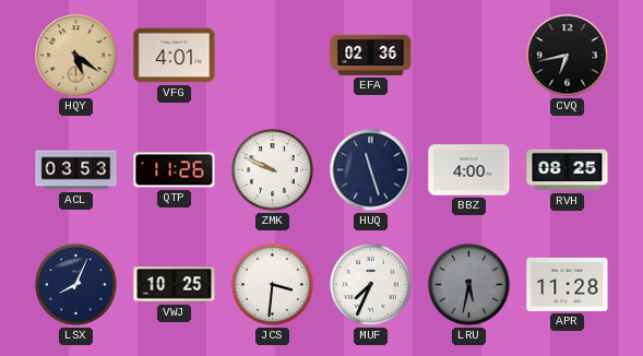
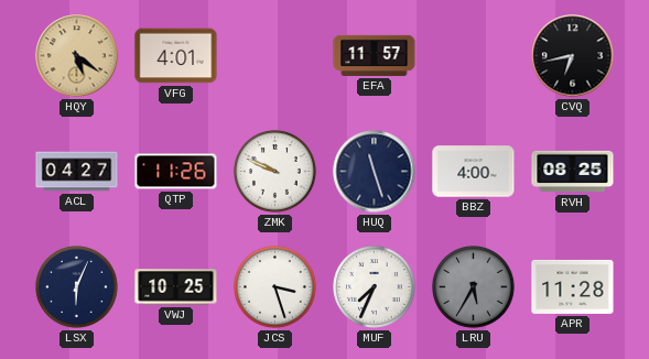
EFA: 02:36 -> 11:57
ACL: 03:53 -> 04:27
LSX: 8:04 -> 6:04
JCS: 3:31 -> 3:27
LRU: 5:32 -> 5:35
